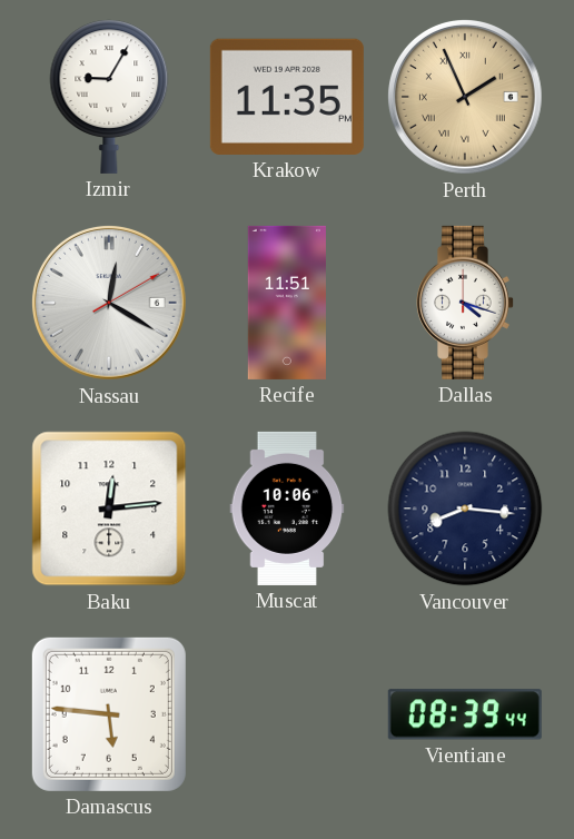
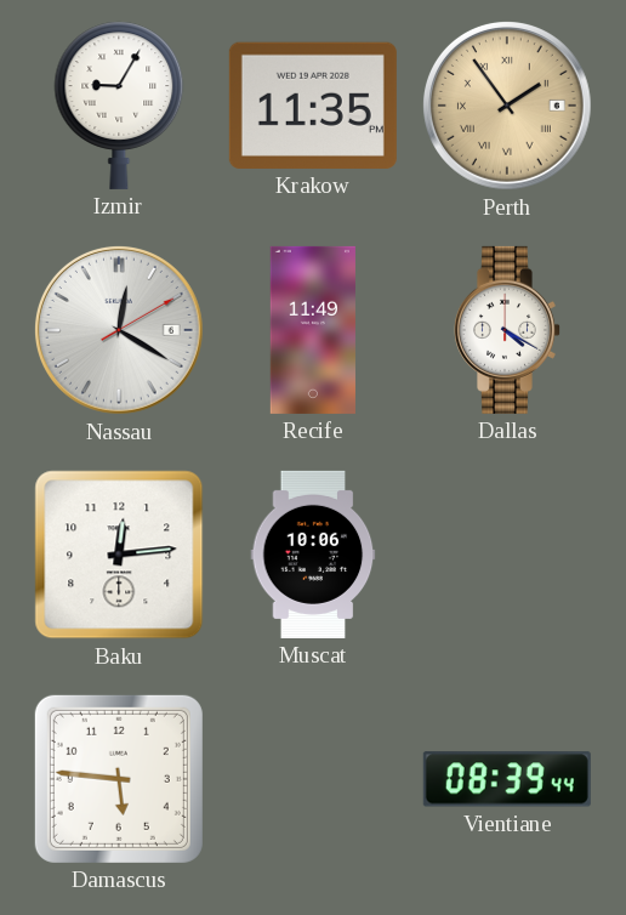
Perth: 1:56 -> 1:54
Recife: 11:51 -> 11:49
Dallas: 4:18 -> 4:20
Vancouver: 8:16 -> none
